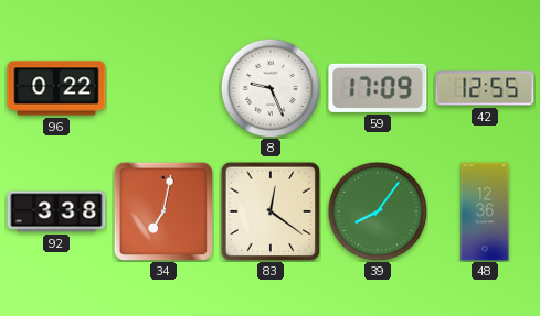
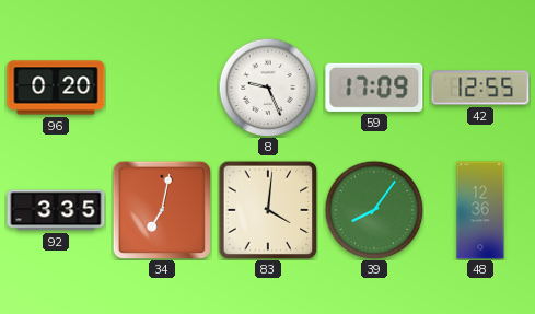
96: 0:22 -> 0:20
92: 3:38 -> 3:35
83: 12:21 -> 4:01
